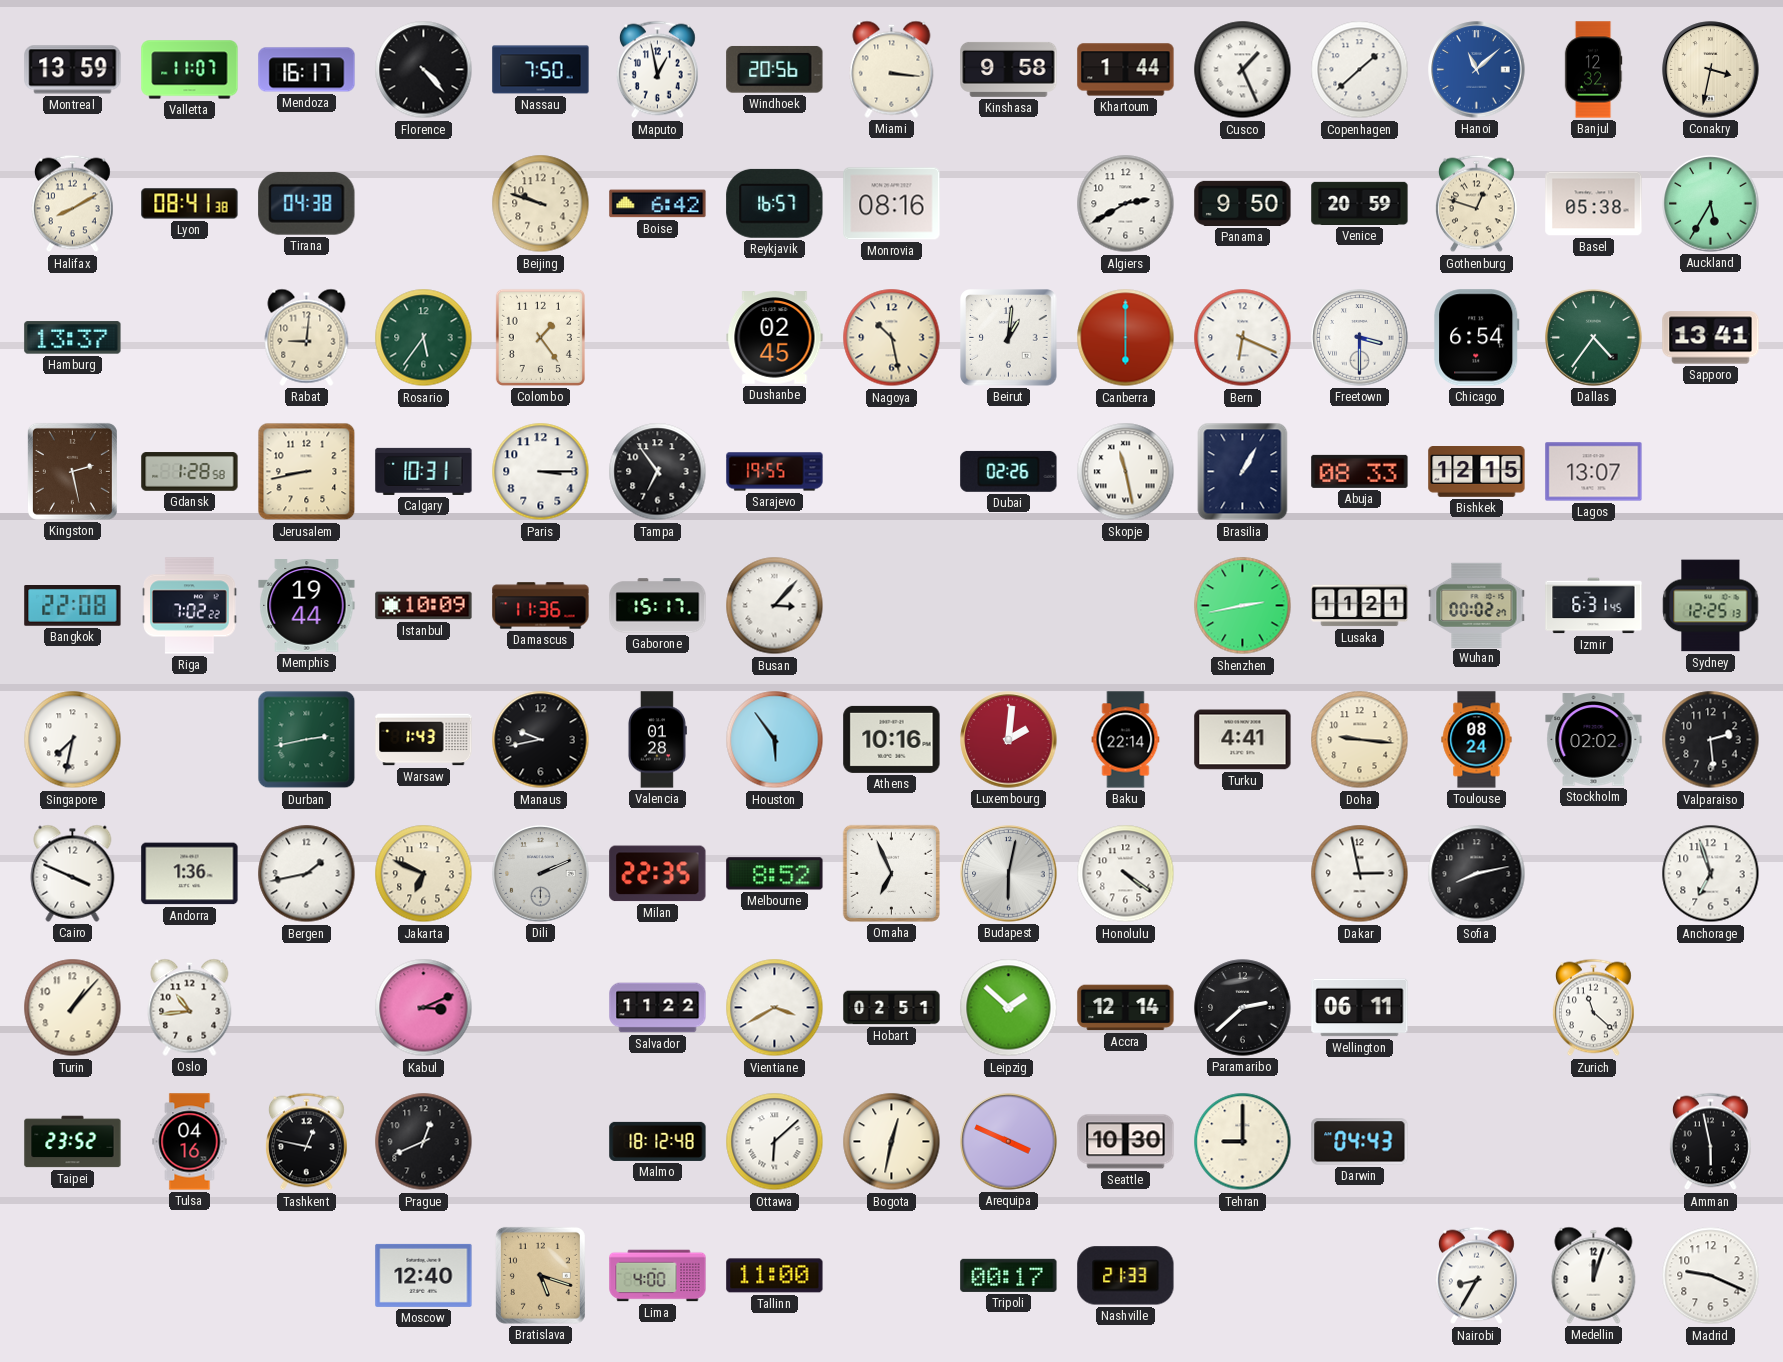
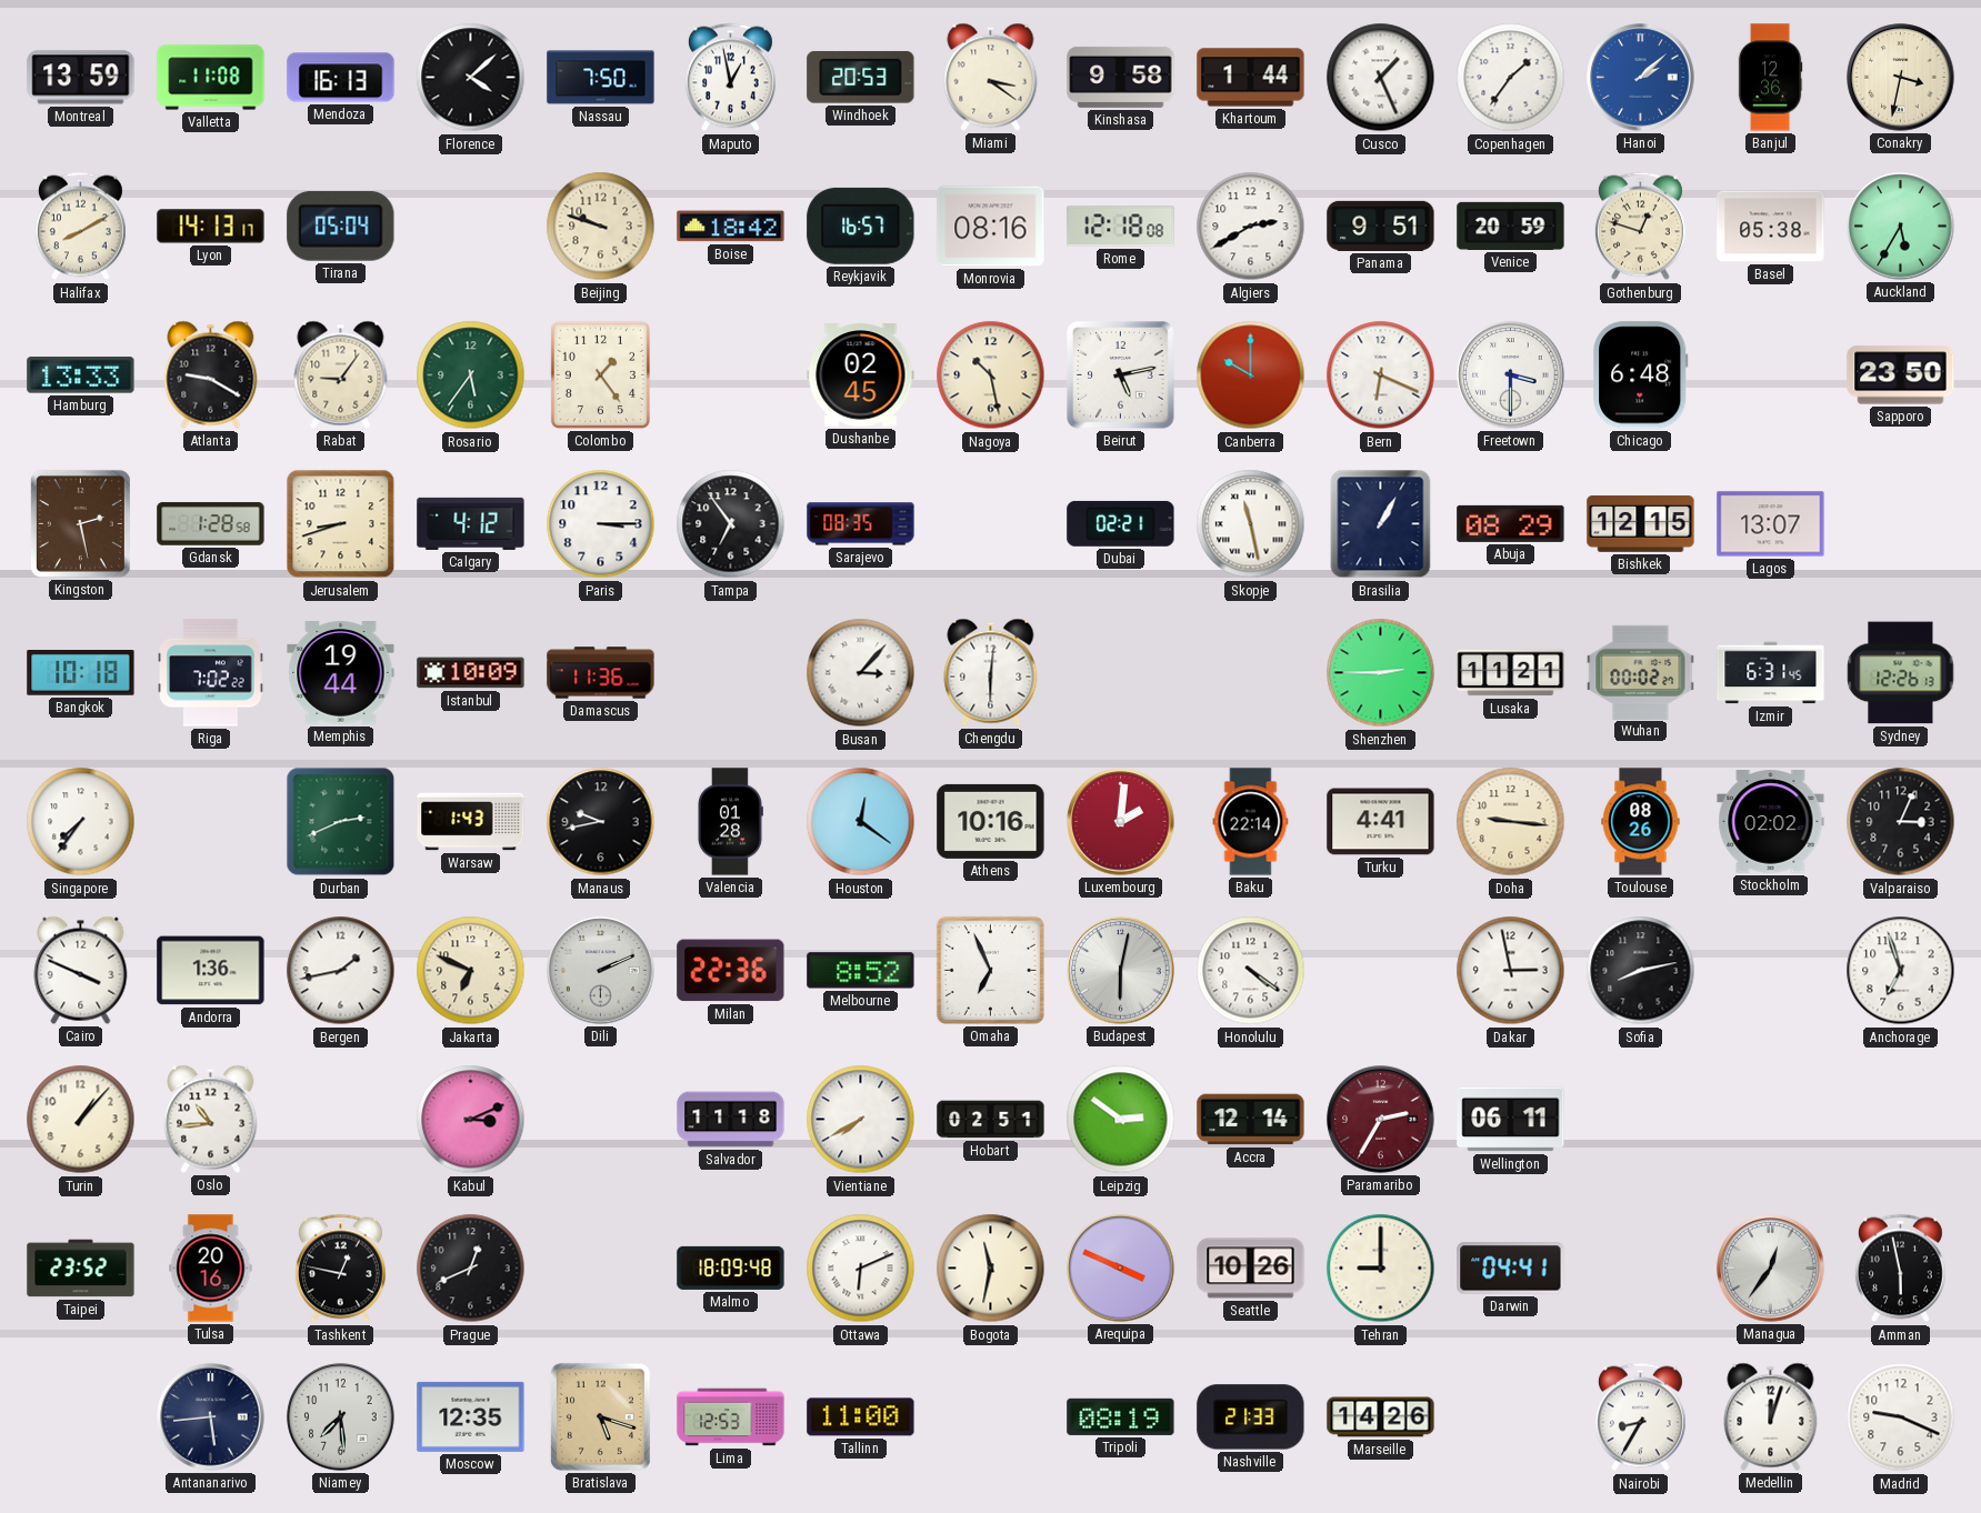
Valletta: 11:07 -> 11:08
Mendoza: 16:17 -> 16:13
Florence: 4:23 -> 4:08
Windhoek: 20:56 -> 20:53
Miami: 3:16 -> 3:21
Copenhagen: 1:38 -> 1:36
Hanoi: 11:08 -> 2:08
Banjul: 12:32 -> 12:36
Lyon: 08:41 -> 14:13
Tirana: 04:38 -> 05:04
Boise: 6:42 -> 18:42
Rome: none -> 12:18
Panama: 9:50 -> 9:51
Hamburg: 13:37 -> 13:33
Atlanta: none -> 9:20
Rabat: 9:01 -> 9:06
Beirut: 1:01 -> 5:13
Canberra: 6:00 -> 10:00
Chicago: 6:54 -> 6:48
Dallas: 4:36 -> none
Sapporo: 13:41 -> 23:50
Jerusalem: 8:43 -> 8:42
Calgary: 10:31 -> 4:12
Sarajevo: 19:55 -> 08:35
Dubai: 02:26 -> 02:21
Abuja: 08:33 -> 08:29
Bangkok: 22:08 -> 10:18
Gaborone: 15:17 -> none
Chengdu: none -> 6:01
Shenzhen: 2:43 -> 2:45
Sydney: 12:25 -> 12:26
Singapore: 7:32 -> 7:36
Durban: 2:43 -> 2:41
Houston: 5:54 -> 12:21
Toulouse: 08:24 -> 08:26
Valparaiso: 2:29 -> 3:04
Milan: 22:35 -> 22:36
Salvador: 11:22 -> 11:18
Vientiane: 3:40 -> 7:40
Leipzig: 1:52 -> 2:51
Paramaribo: 2:38 -> 2:35
Paramaribo dial: black -> burgundy
Zurich: 11:22 -> none
Tulsa: 04:16 -> 20:16
Malmo: 18:12 -> 18:09
Ottawa: 6:08 -> 6:11
Bogota: 12:32 -> 11:32
Seattle: 10:30 -> 10:26
Darwin: 04:43 -> 04:41
Managua: none -> 12:36
Antananarivo: none -> 5:44
Niamey: none -> 7:29
Moscow: 12:40 -> 12:35
Lima: 4:00 -> 12:53
Tripoli: 00:17 -> 08:19
Marseille: none -> 14:26
